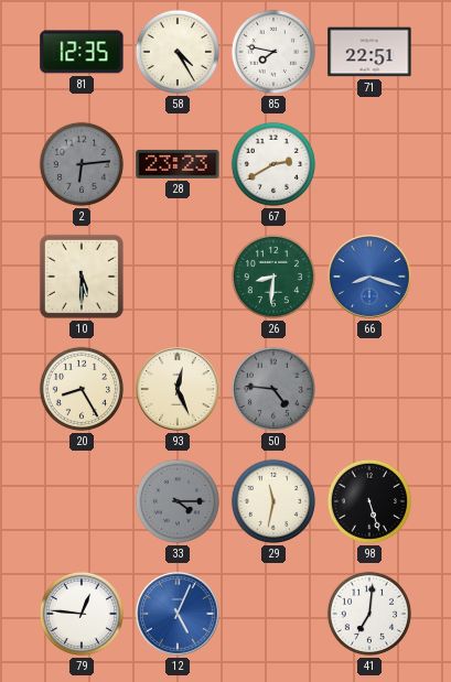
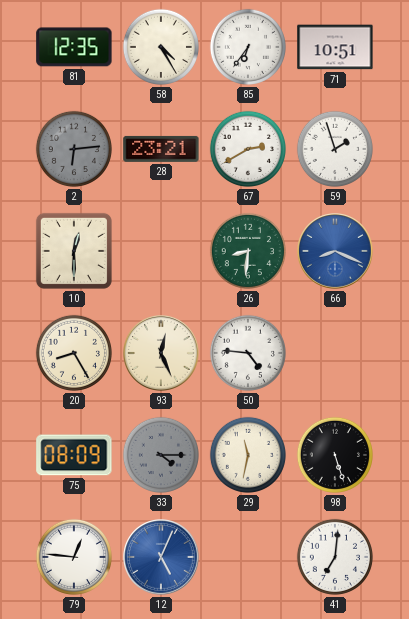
85: 7:47 -> 6:36
71: 22:51 -> 10:51
28: 23:23 -> 23:21
59: none -> 1:57
10: 5:30 -> 12:30
66: 8:18 -> 8:19
50 dial: grey -> white
75: none -> 08:09
